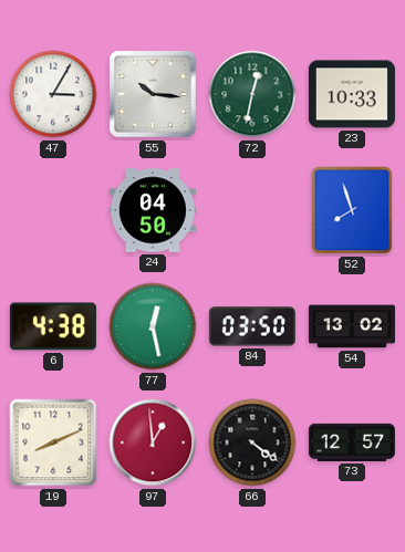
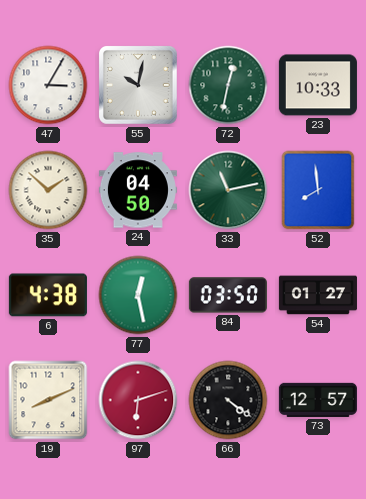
55: 10:16 -> 10:02
35: none -> 1:52
33: none -> 11:13
52: 7:57 -> 7:59
54: 13:02 -> 01:27
97: 12:59 -> 6:12
